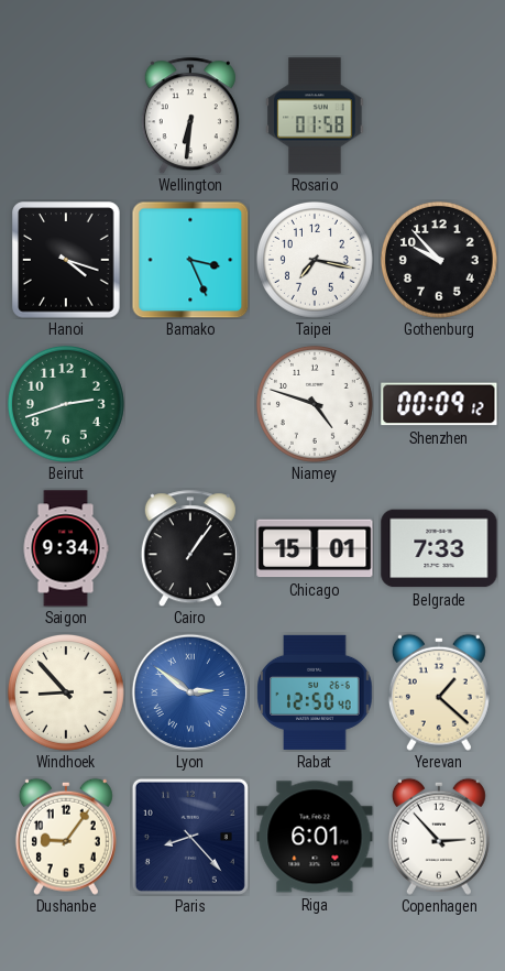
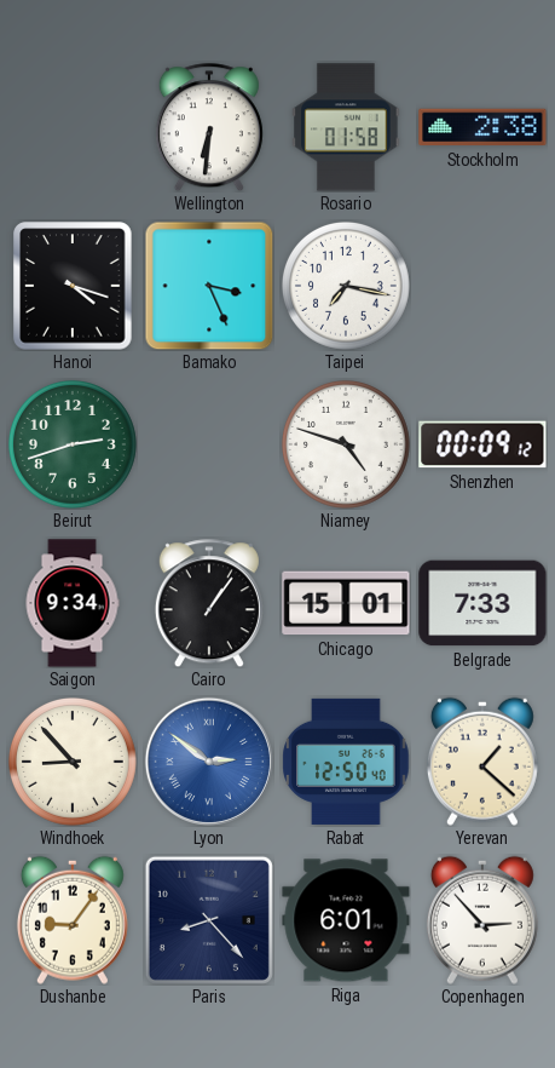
Stockholm: none -> 2:38
Gothenburg: 9:53 -> none
